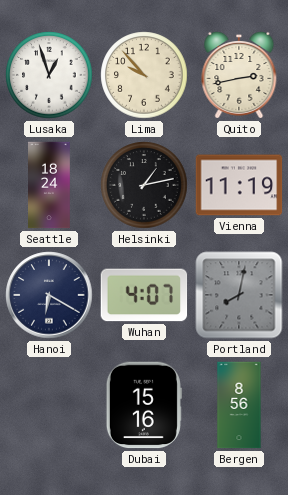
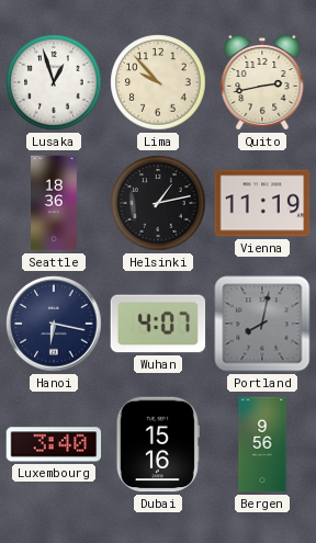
Seattle: 18:24 -> 18:36
Hanoi: 6:20 -> 6:17
Luxembourg: none -> 3:40
Bergen: 8:56 -> 9:56
